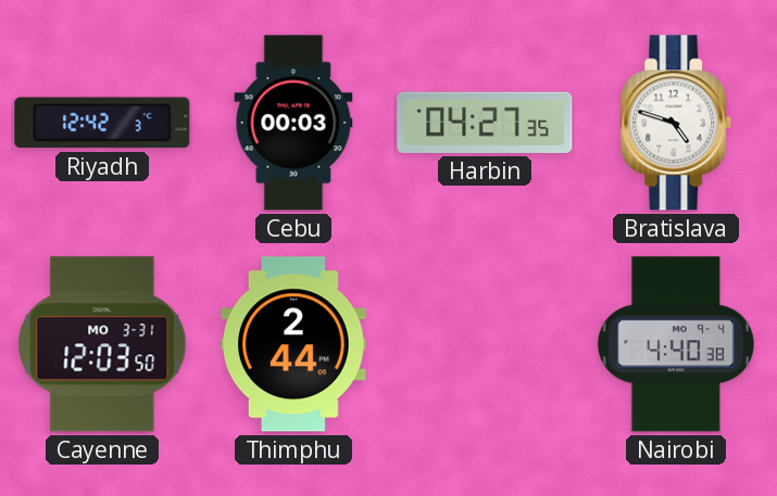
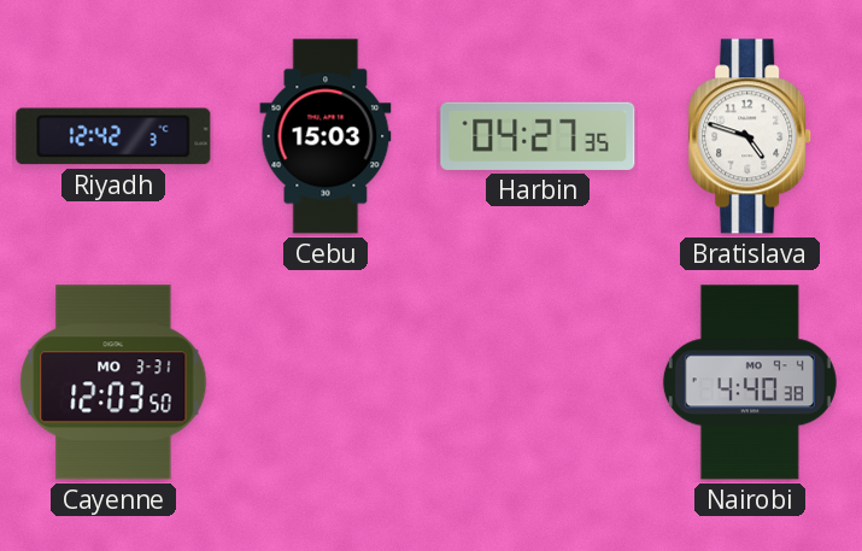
Cebu: 00:03 -> 15:03
Thimphu: 2:44 -> none
